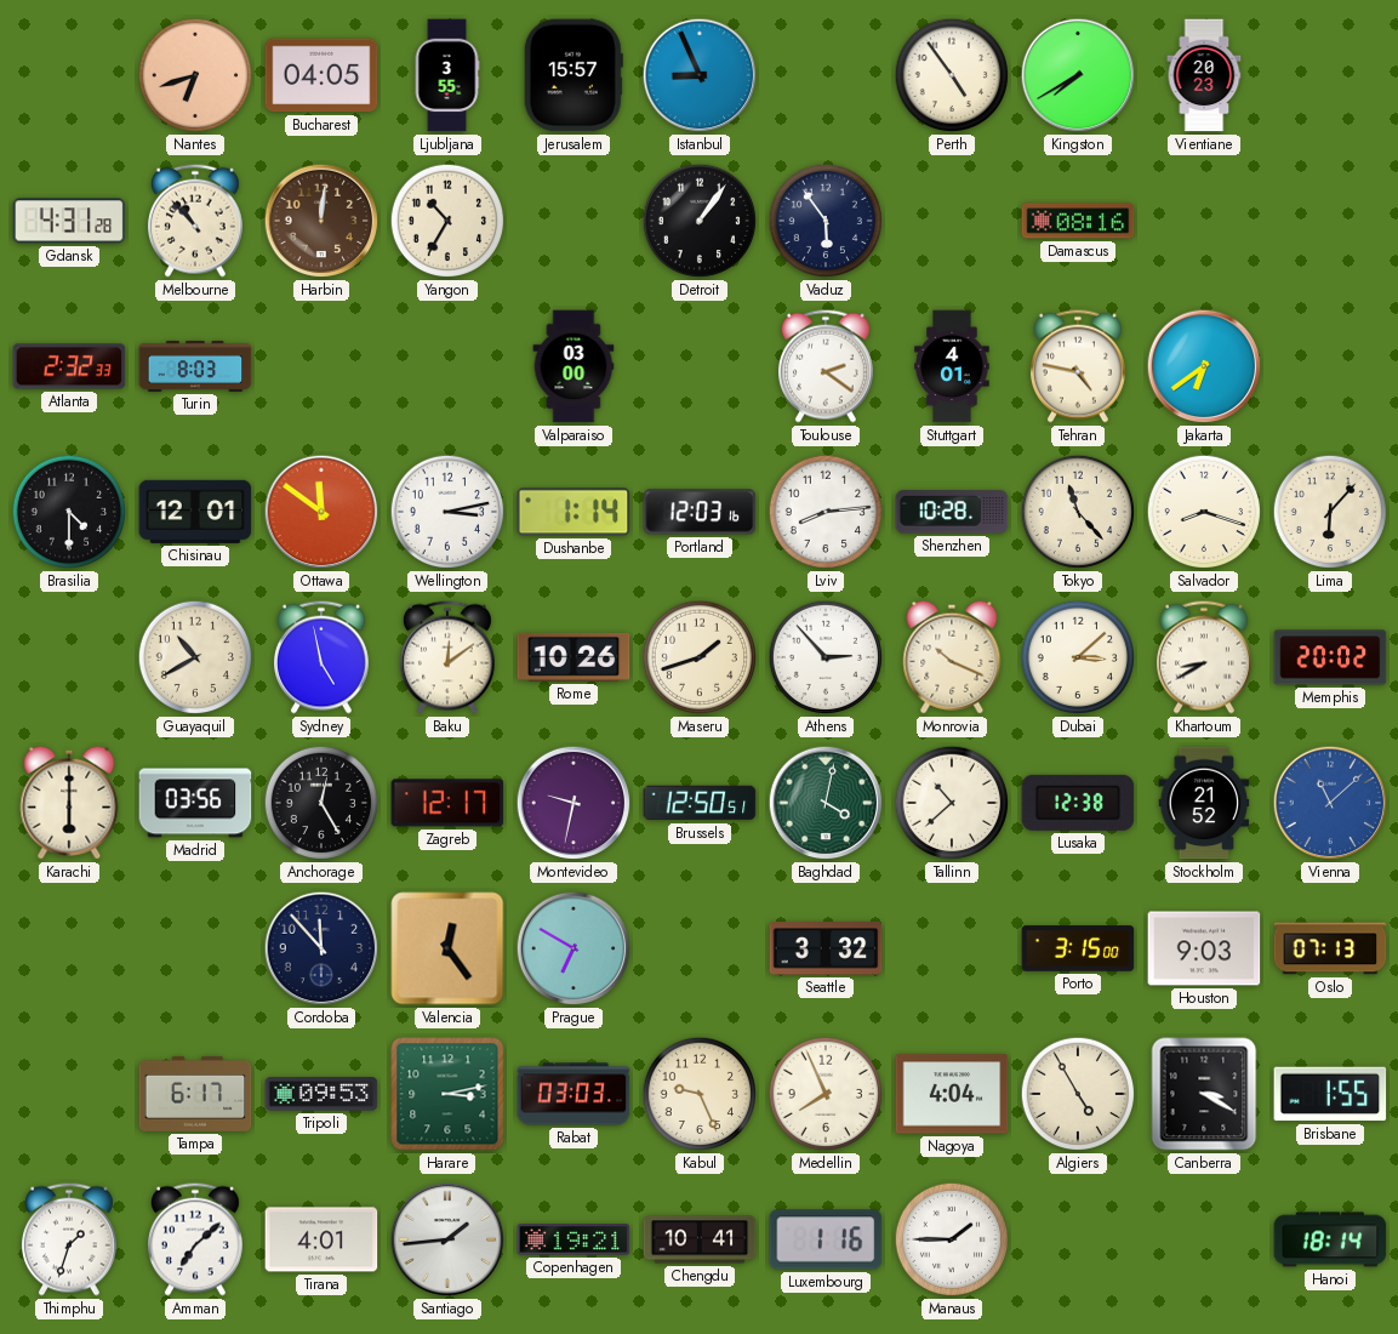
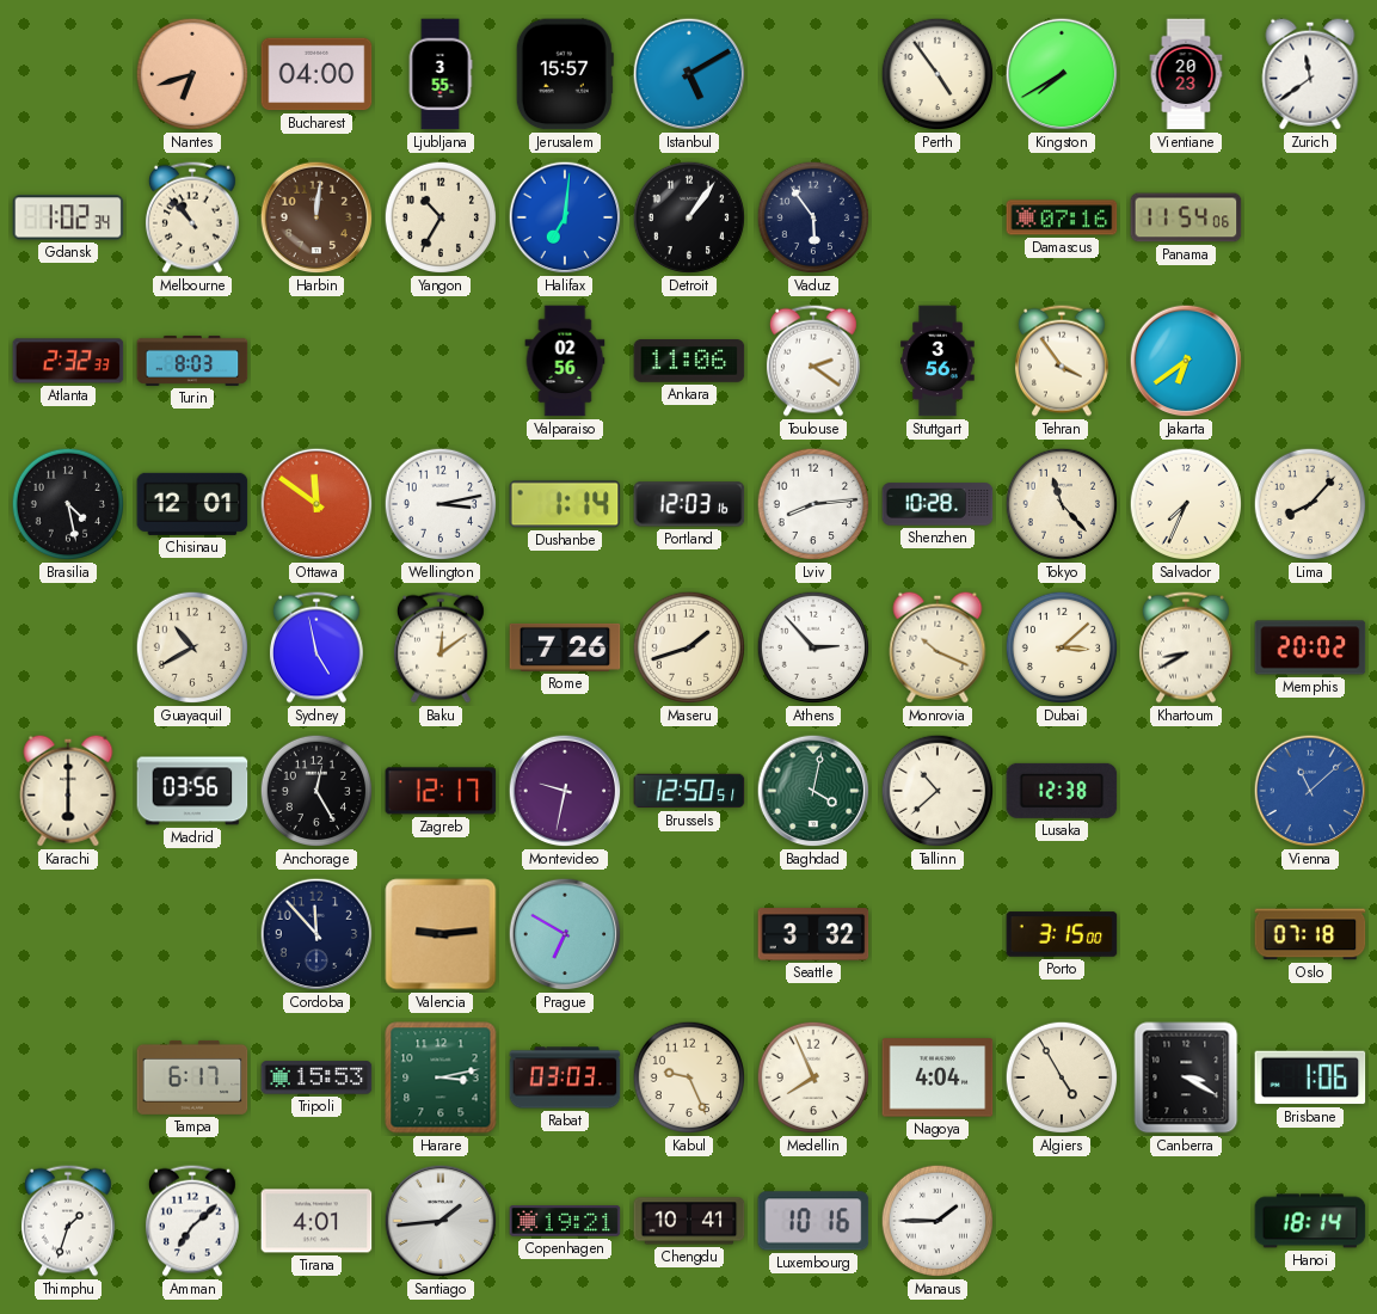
Bucharest: 04:05 -> 04:00
Istanbul: 8:56 -> 5:10
Zurich: none -> 11:39
Gdansk: 4:31 -> 1:02
Halifax: none -> 7:01
Damascus: 08:16 -> 07:16
Panama: none -> 11:54
Valparaiso: 03:00 -> 02:56
Ankara: none -> 11:06
Stuttgart: 4:01 -> 3:56
Tehran: 4:47 -> 3:54
Brasilia: 4:30 -> 4:28
Salvador: 8:18 -> 7:34
Lima: 6:07 -> 8:07
Rome: 10:26 -> 7:26
Stockholm: 21:52 -> none
Valencia: 12:24 -> 9:14
Houston: 9:03 -> none
Oslo: 07:13 -> 07:18
Tripoli: 09:53 -> 15:53
Brisbane: 1:55 -> 1:06
Luxembourg: 1:16 -> 10:16
